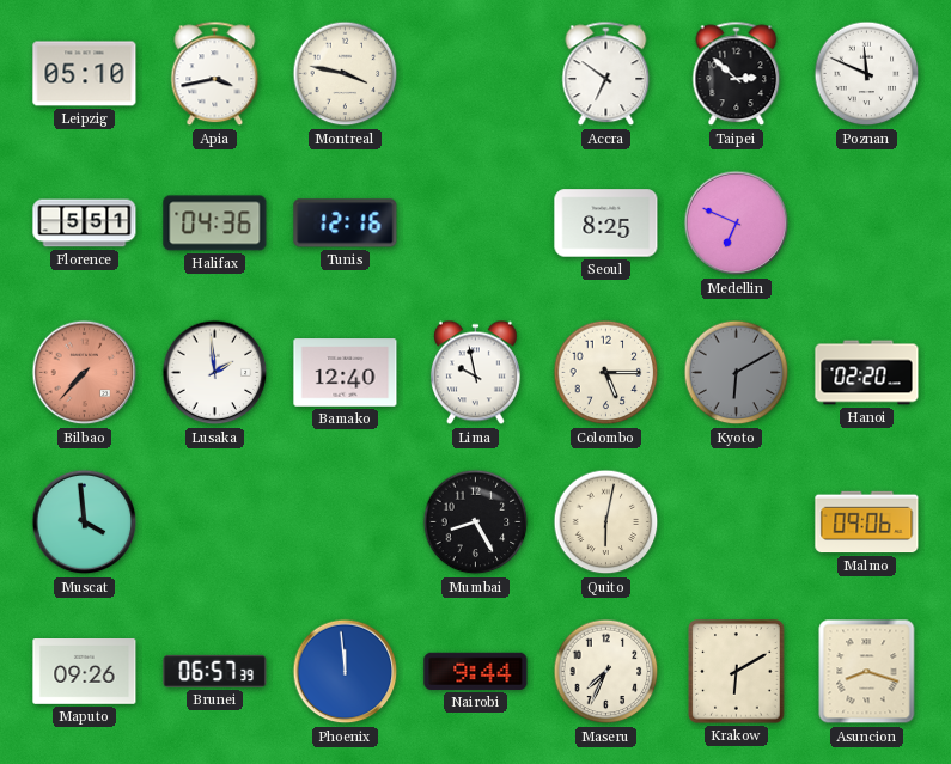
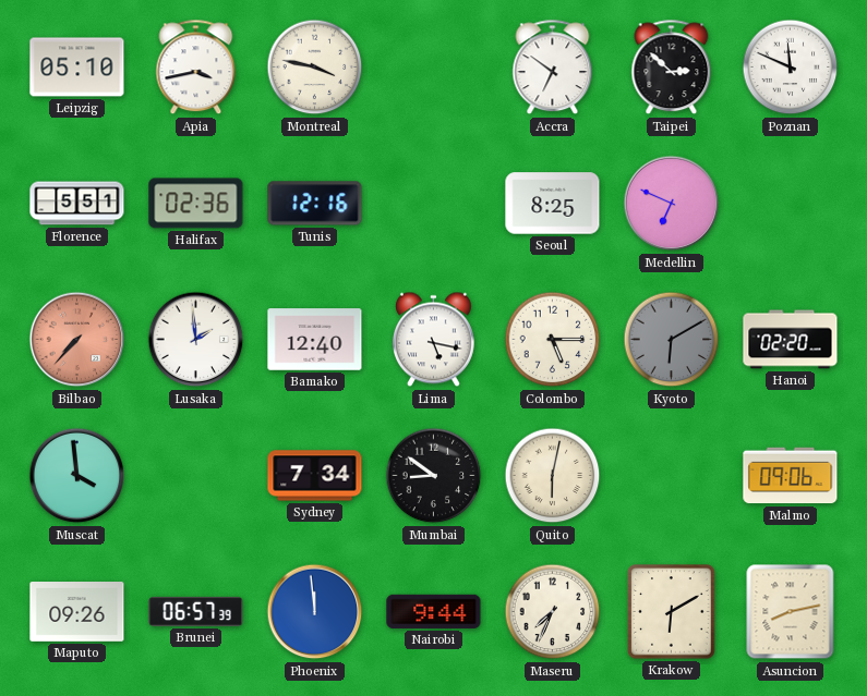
Halifax: 04:36 -> 02:36
Lima: 9:58 -> 5:17
Sydney: none -> 7:34
Mumbai: 8:25 -> 8:51
Asuncion: 8:18 -> 8:13
